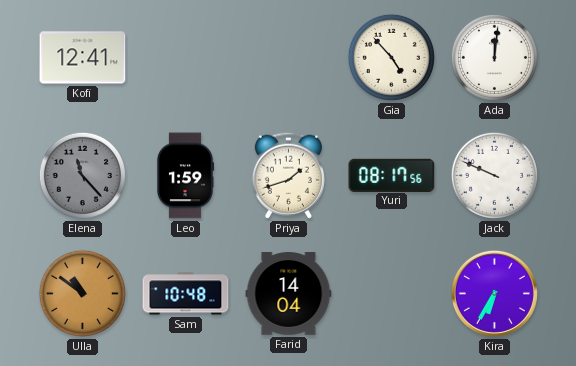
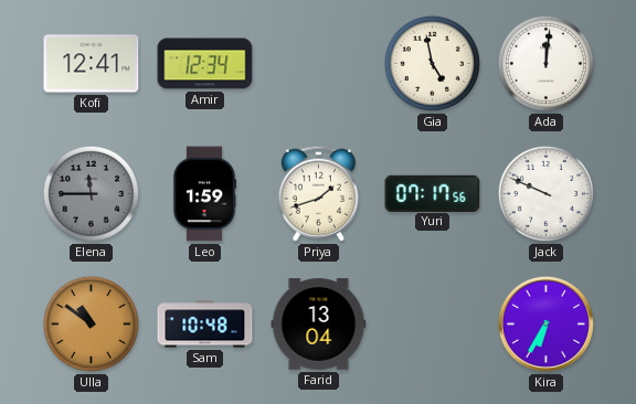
Amir: none -> 12:34
Gia: 4:53 -> 4:58
Elena: 11:23 -> 11:45
Yuri: 08:17 -> 07:17
Farid: 14:04 -> 13:04
